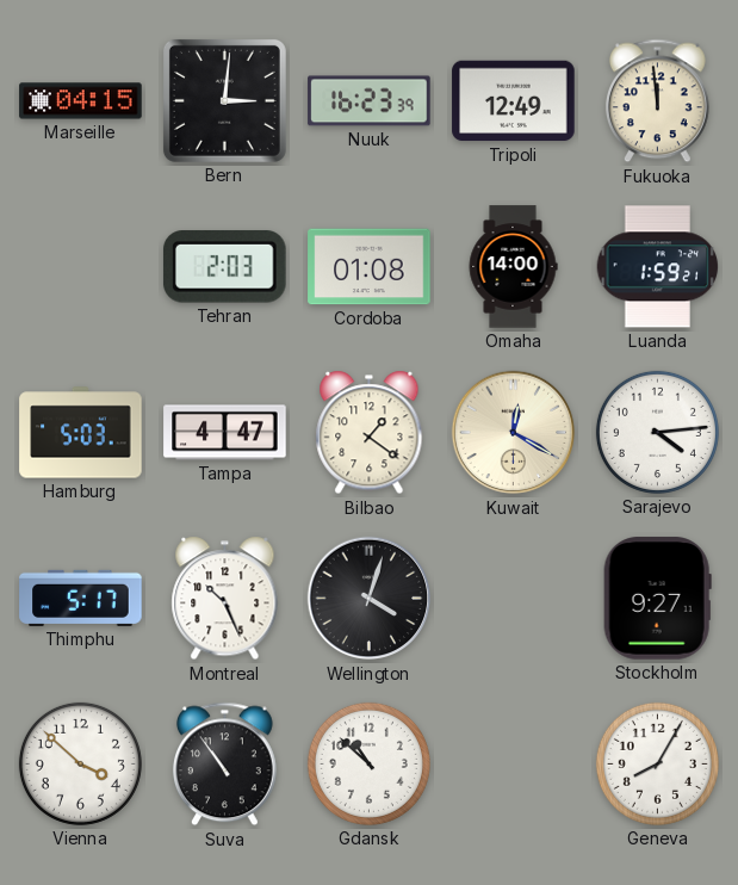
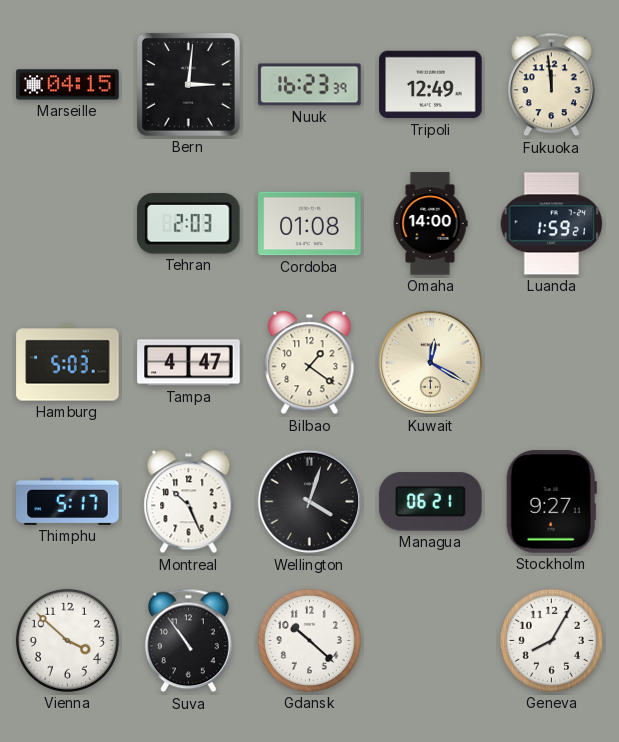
Sarajevo: 4:14 -> none
Managua: none -> 06:21
Gdansk: 10:52 -> 10:22
